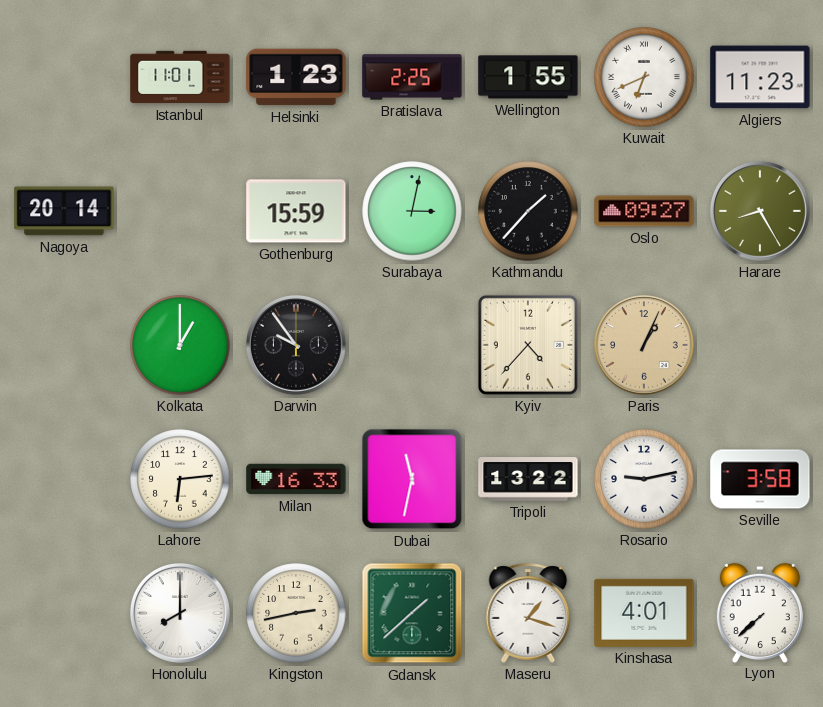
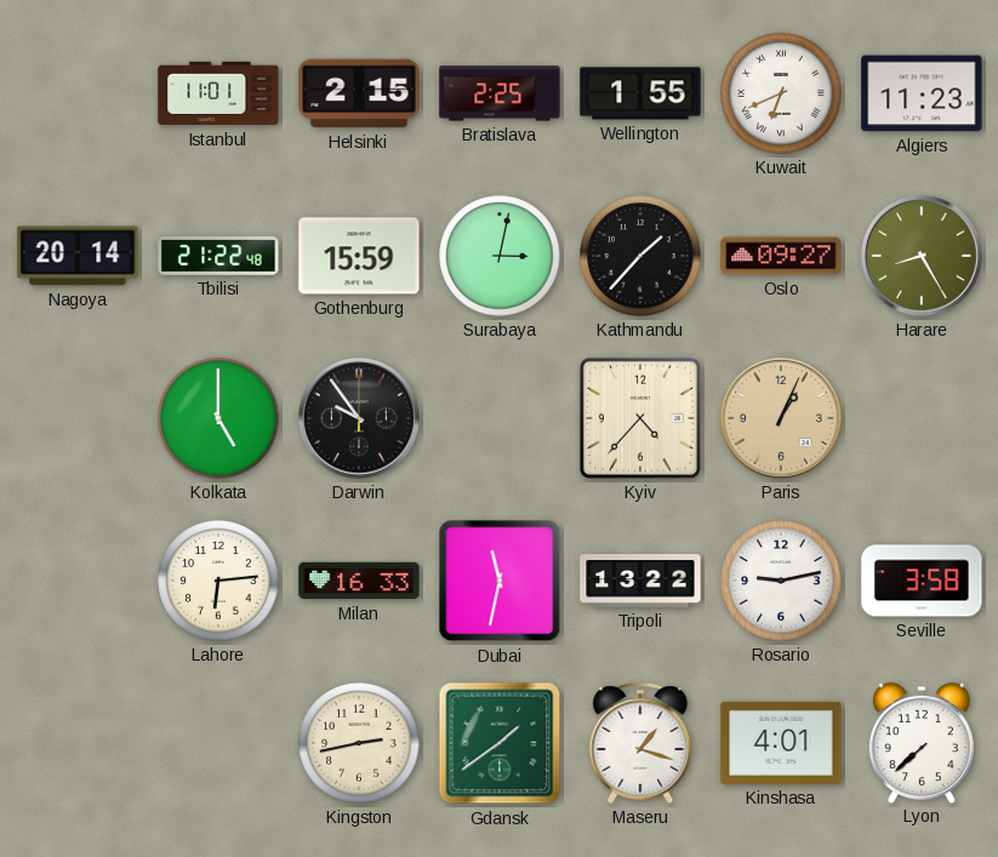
Helsinki: 1:23 -> 2:15
Tbilisi: none -> 21:22
Kolkata: 1:00 -> 5:00
Honolulu: 8:00 -> none
Gdansk: 1:38 -> 1:39
